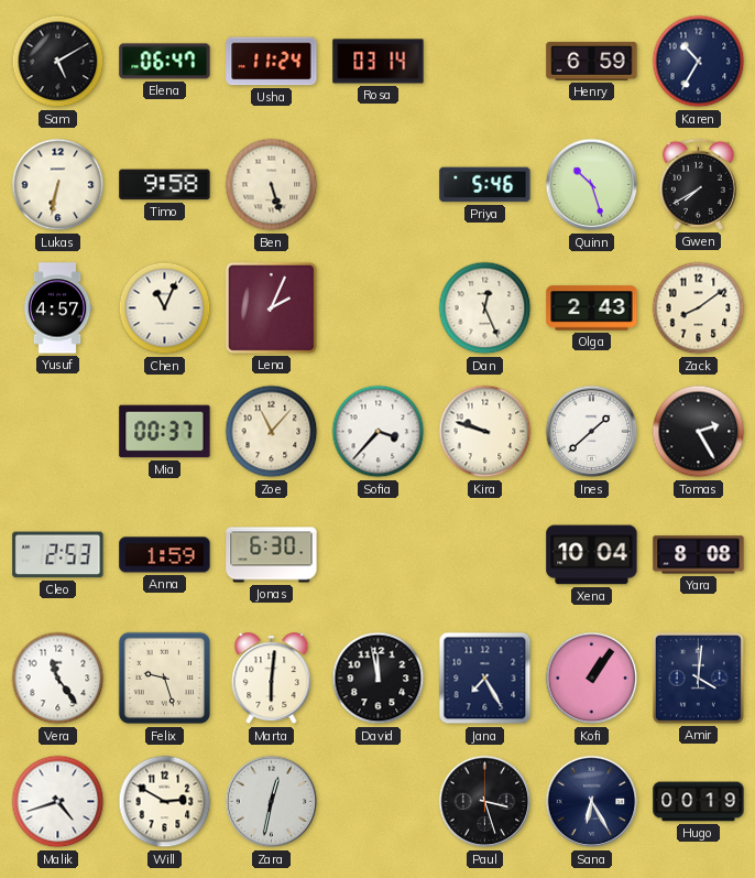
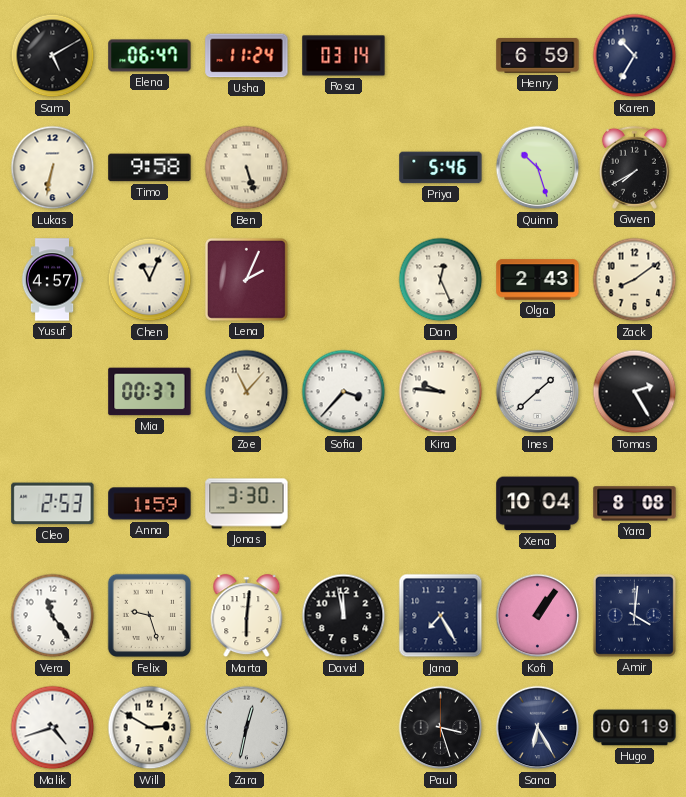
Kira: 9:48 -> 9:46
Jonas: 6:30 -> 3:30
